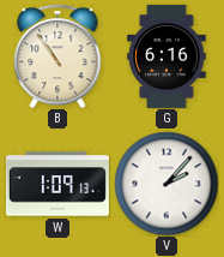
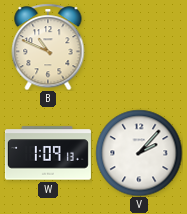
B: 10:54 -> 10:49
G: 6:16 -> none
